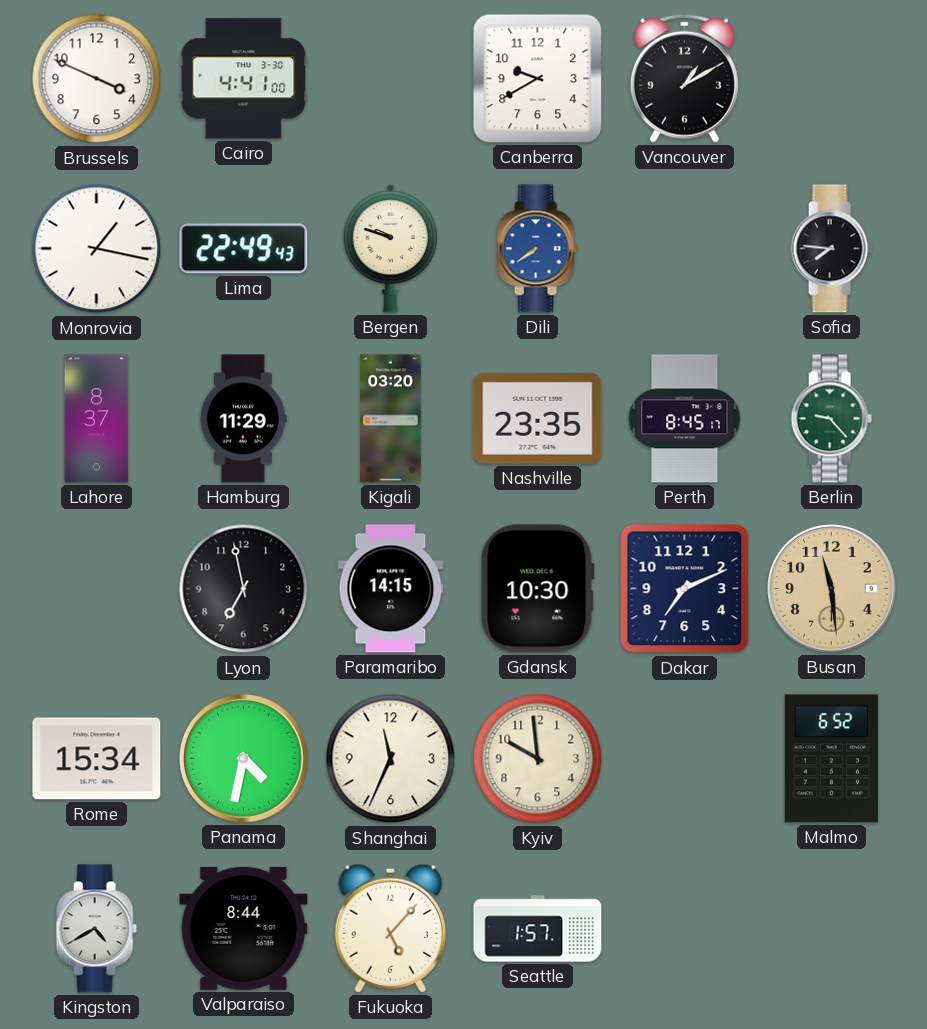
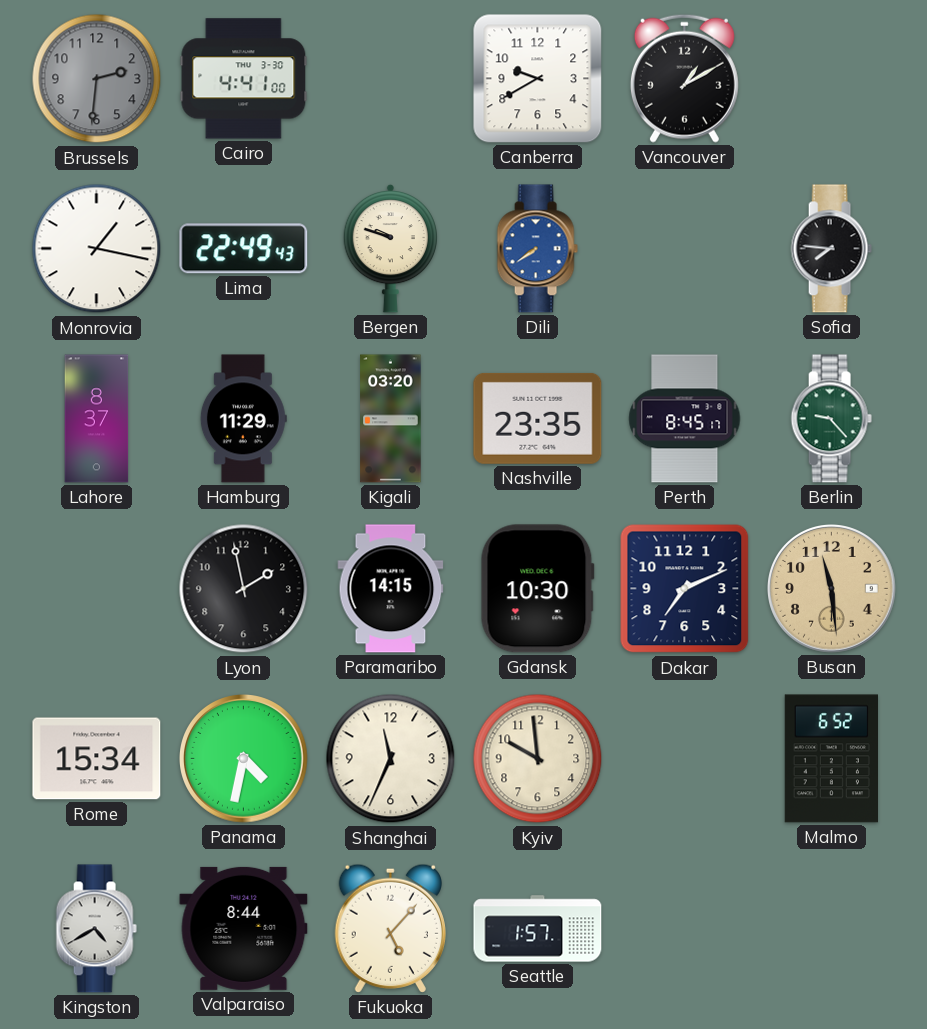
Brussels: 3:49 -> 2:31
Brussels dial: white -> grey
Lyon: 6:58 -> 1:58
